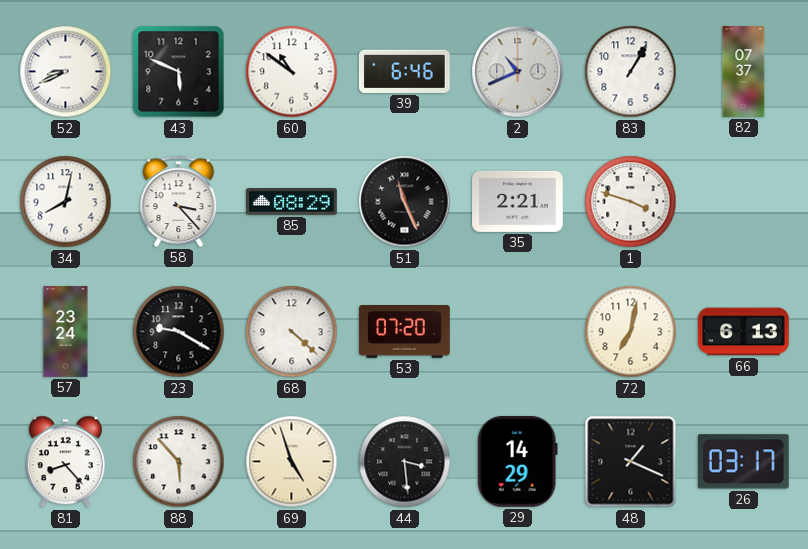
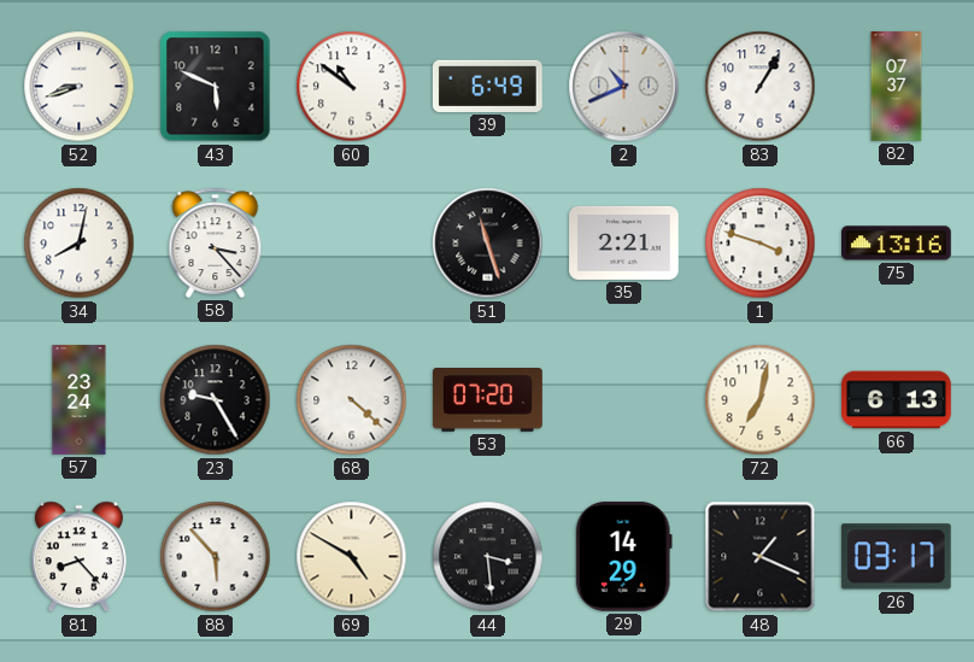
52: 8:41 -> 8:42
39: 6:46 -> 6:49
85: 08:29 -> none
51: 11:26 -> 11:27
75: none -> 13:16
23: 9:20 -> 9:25
69: 4:57 -> 4:50
